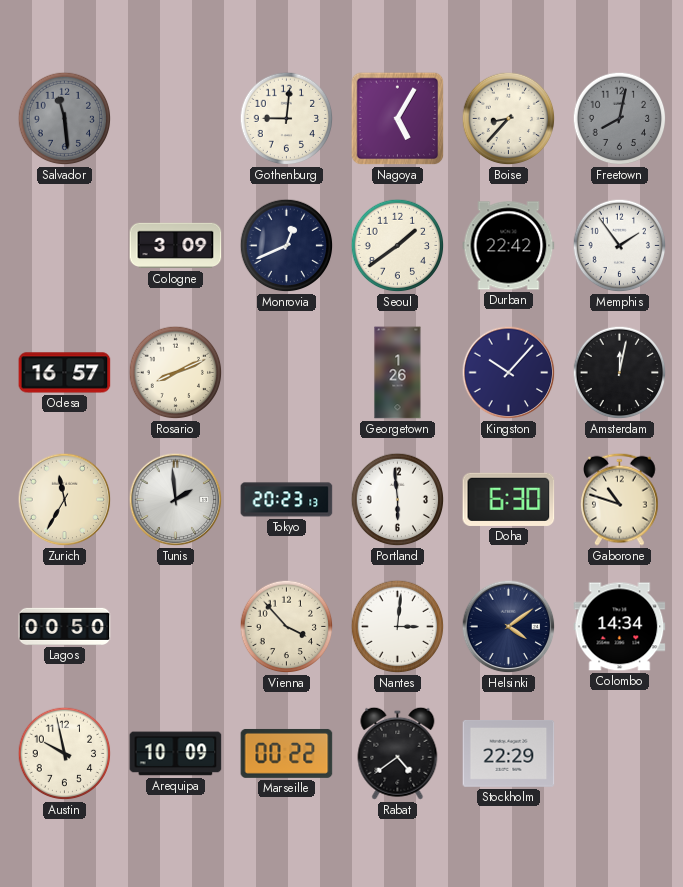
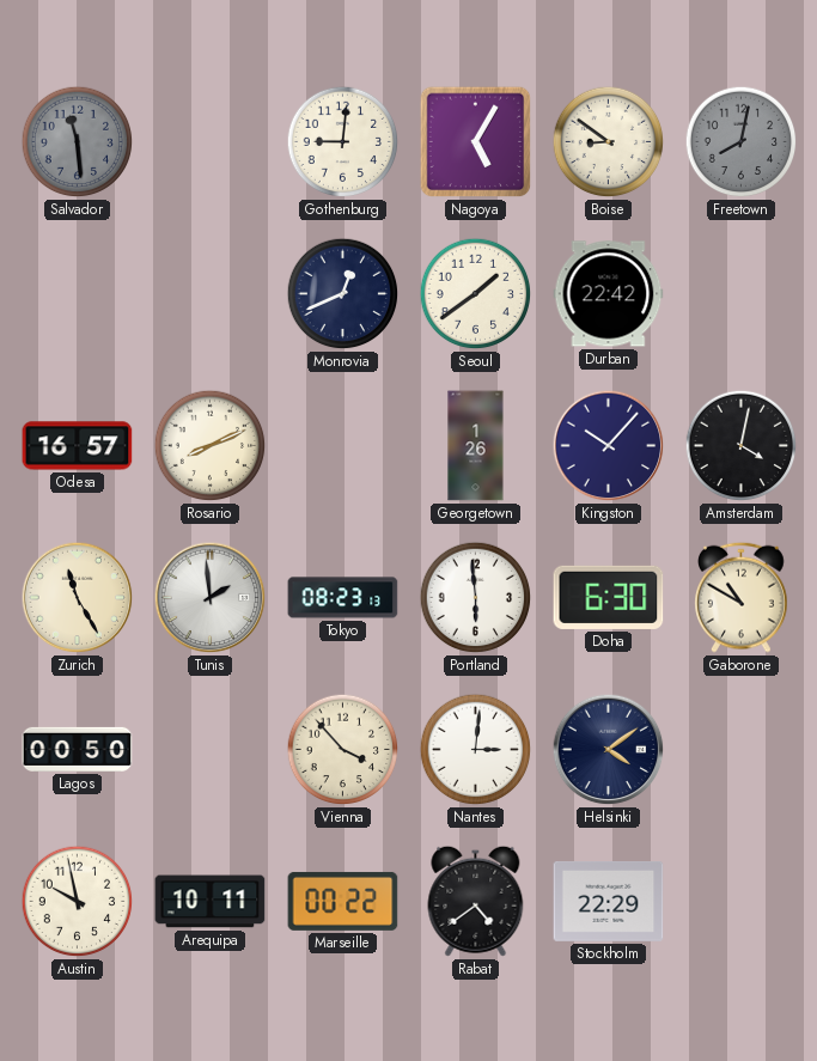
Boise: 8:37 -> 8:51
Cologne: 3:09 -> none
Memphis: 1:54 -> none
Amsterdam: 12:02 -> 4:02
Zurich: 11:35 -> 11:25
Tokyo: 20:23 -> 08:23
Gaborone: 10:48 -> 10:50
Colombo: 14:34 -> none
Arequipa: 10:09 -> 10:11
